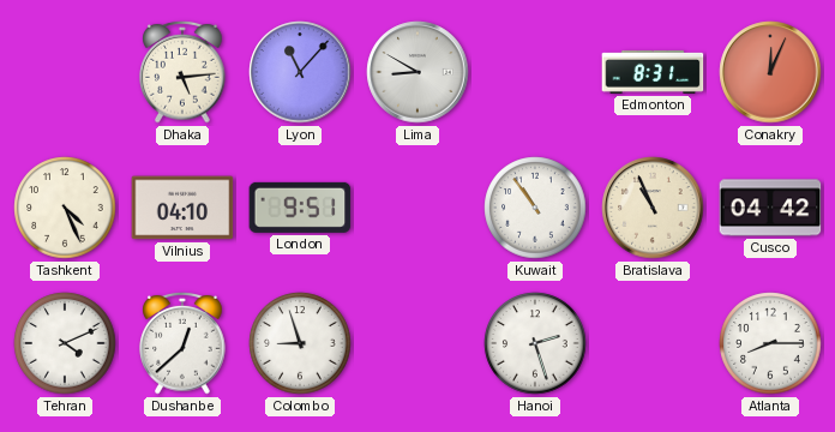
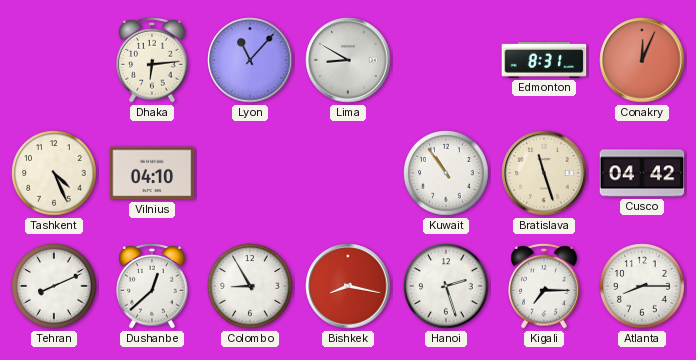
Dhaka: 5:14 -> 6:14
London: 9:51 -> none
Bratislava: 10:56 -> 11:27
Tehran: 4:11 -> 8:11
Colombo: 8:57 -> 8:55
Bishkek: none -> 8:17
Kigali: none -> 7:15
